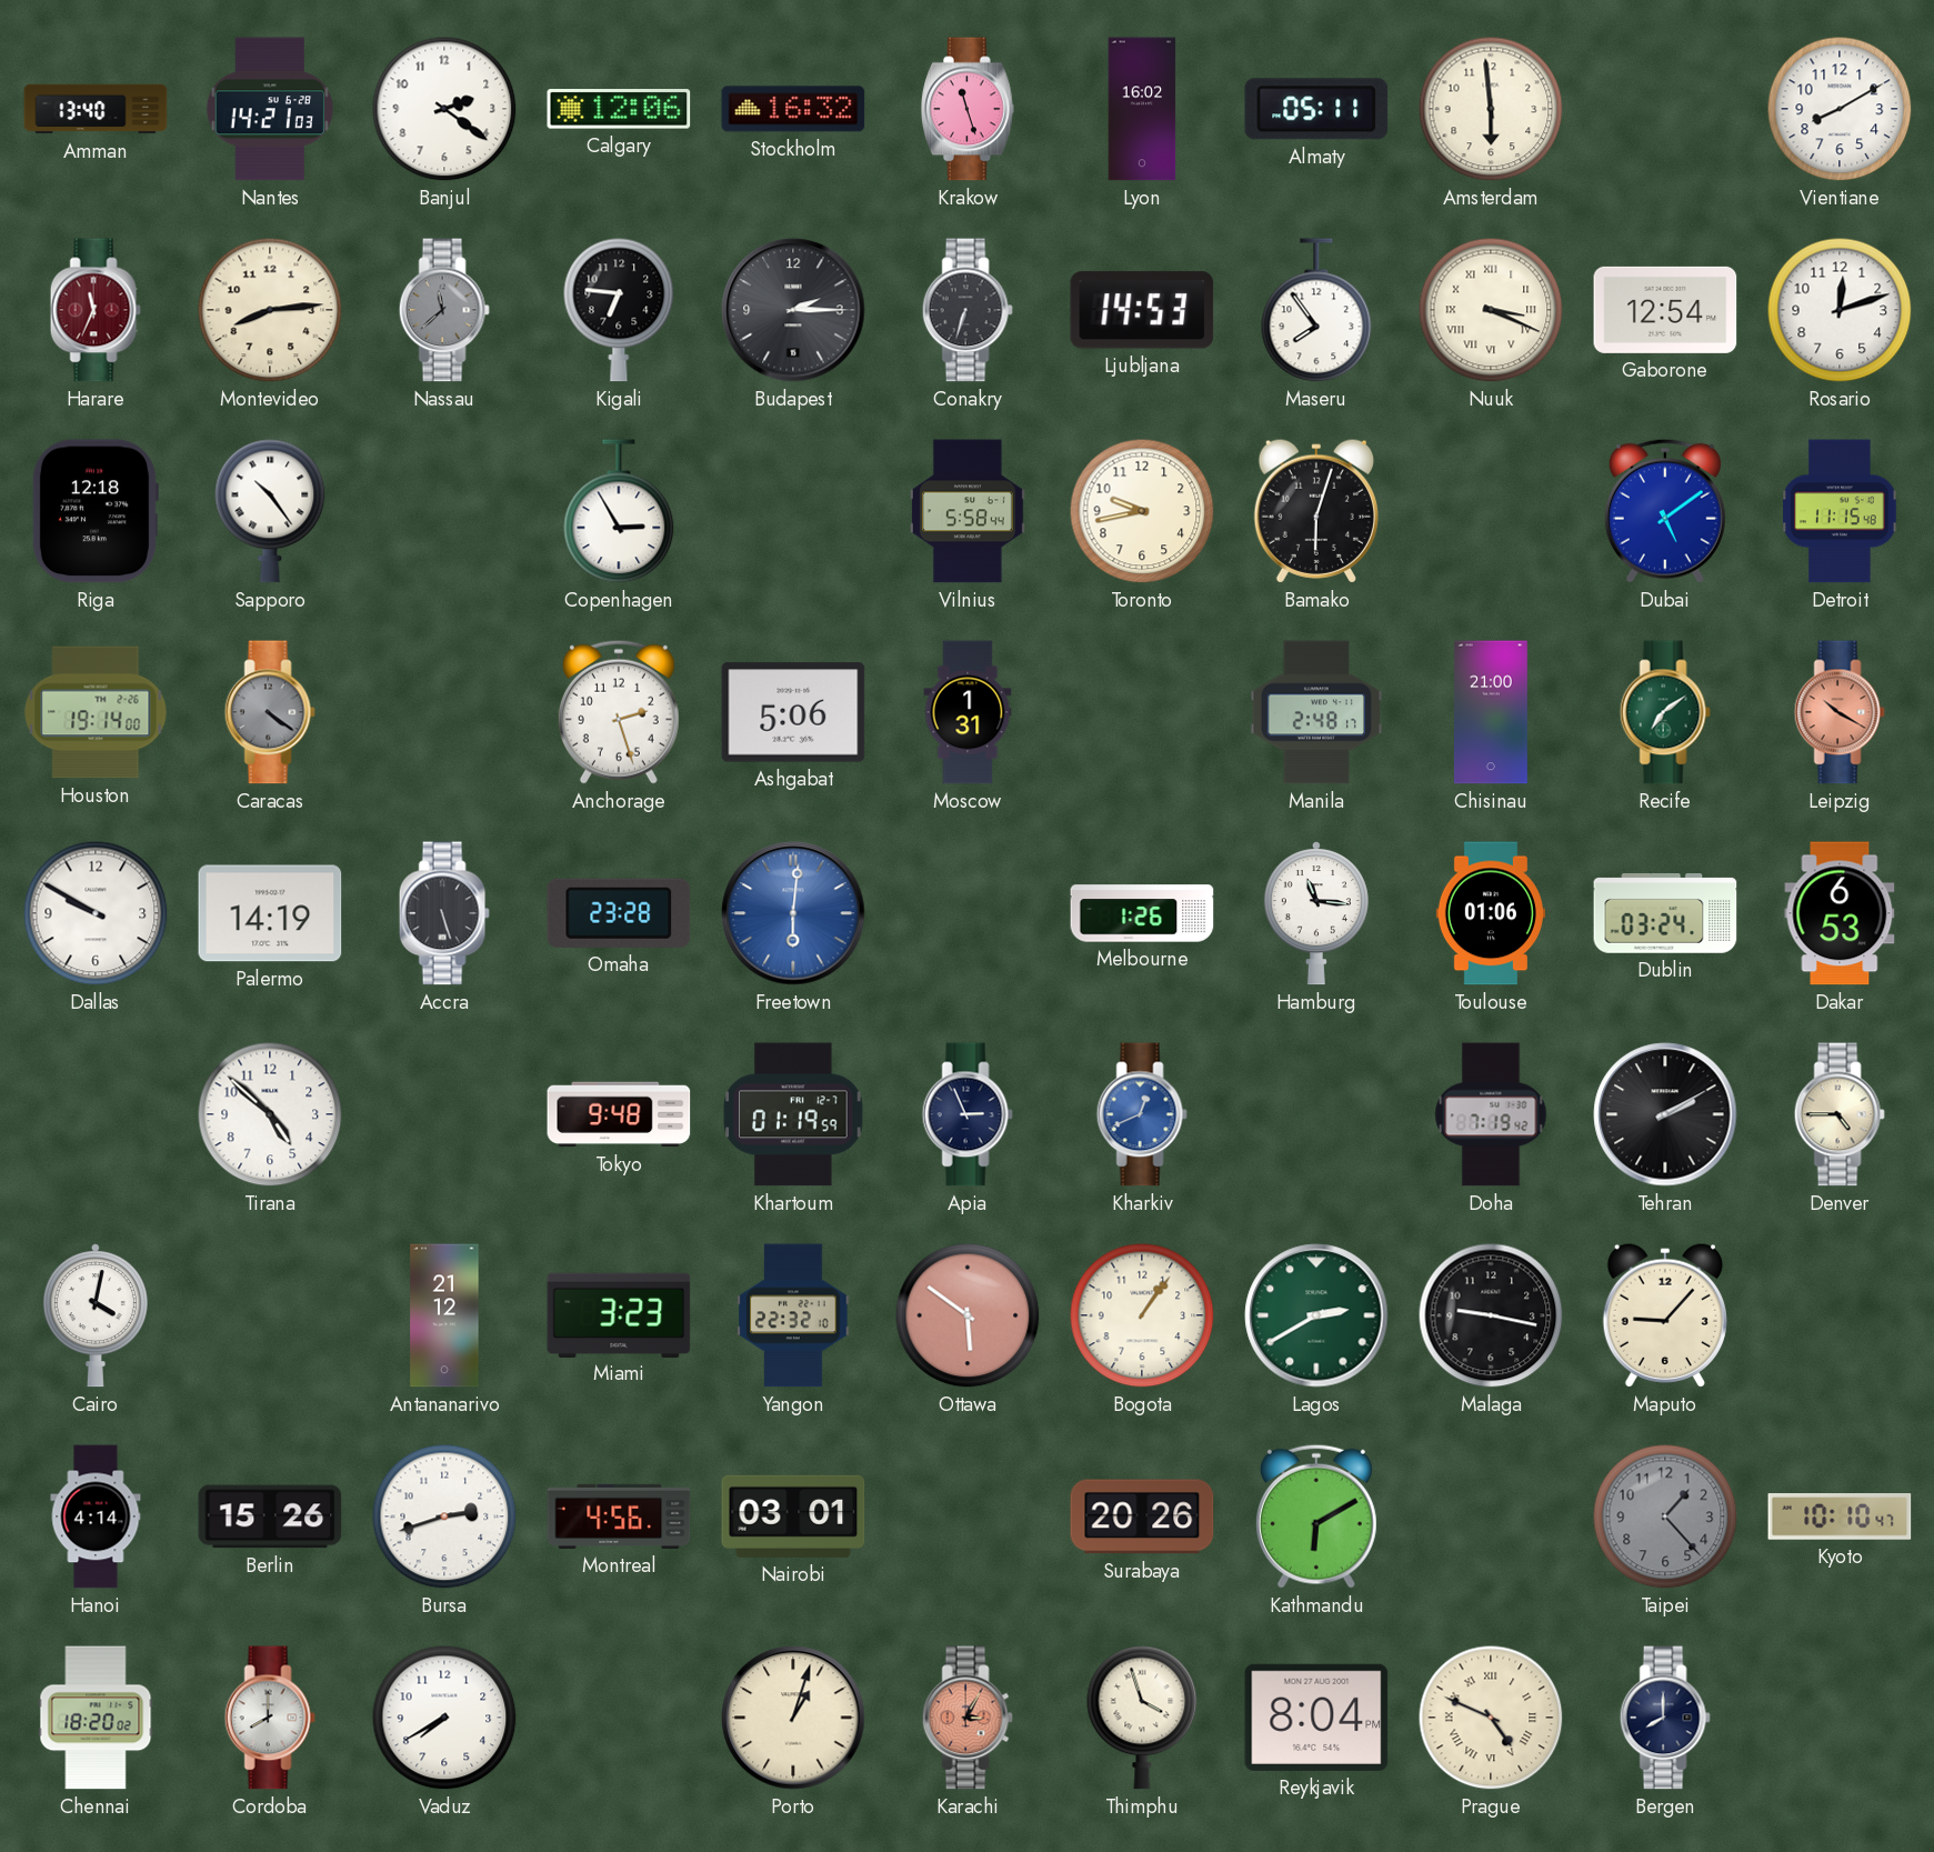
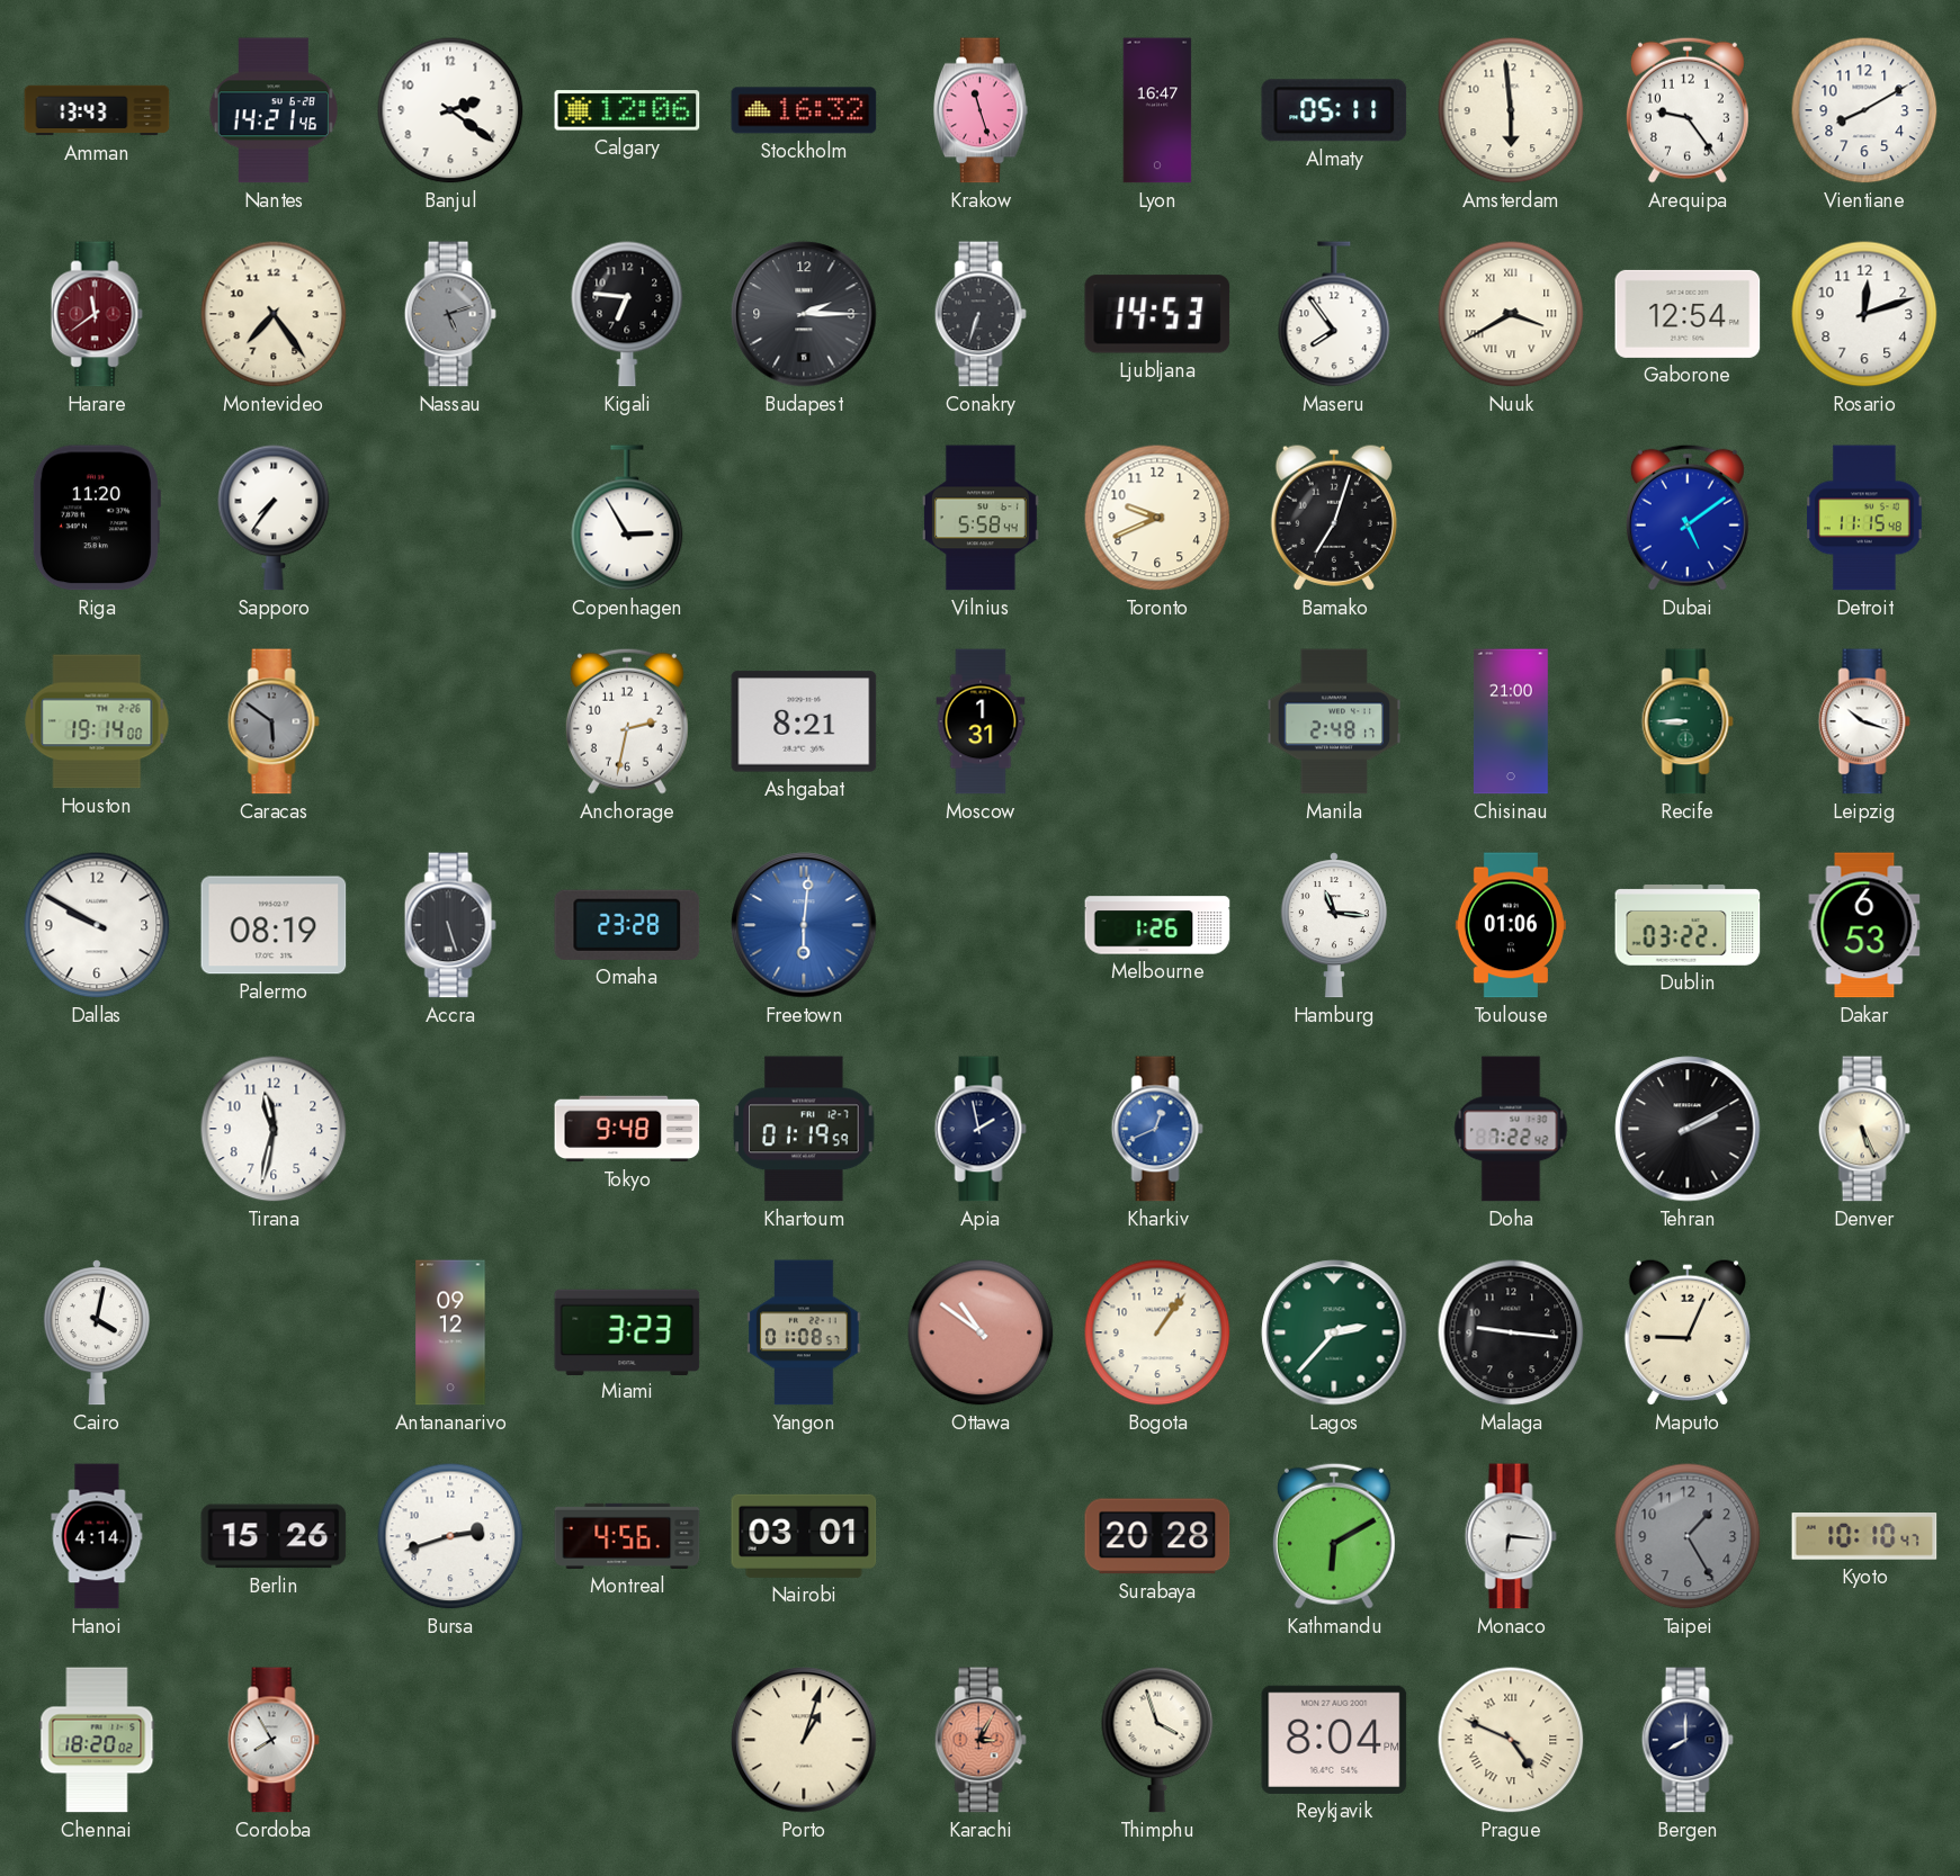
Amman: 13:40 -> 13:43
Nantes: 14:21:03 -> 14:21:46
Lyon: 16:02 -> 16:47
Arequipa: none -> 9:24
Harare: 11:34 -> 11:39
Montevideo: 8:14 -> 7:24
Nassau: 11:38 -> 5:12
Nuuk: 3:19 -> 3:40
Riga: 12:18 -> 11:20
Sapporo: 10:24 -> 7:36
Toronto: 9:43 -> 9:41
Bamako: 6:03 -> 7:03
Caracas: 4:21 -> 5:51
Anchorage: 2:27 -> 2:32
Ashgabat: 5:06 -> 8:21
Recife: 7:09 -> 8:45
Leipzig: 10:20 -> 10:18
Leipzig dial: salmon -> white
Palermo: 14:19 -> 08:19
Dublin: 03:24 -> 03:22
Tirana: 4:52 -> 11:32
Apia: 2:56 -> 1:58
Doha: 7:19 -> 7:22
Denver: 4:45 -> 5:26
Antananarivo: 21:12 -> 09:12
Yangon: 22:32 -> 01:08
Ottawa: 5:51 -> 10:51
Lagos: 2:40 -> 2:37
Malaga: 9:17 -> 9:16
Maputo: 9:07 -> 9:04
Surabaya: 20:26 -> 20:28
Monaco: none -> 6:16
Taipei: 1:23 -> 1:25
Cordoba: 8:00 -> 7:55
Vaduz: 7:40 -> none
